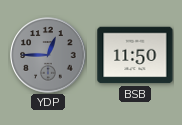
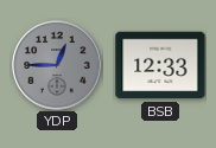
BSB: 11:50 -> 12:33
